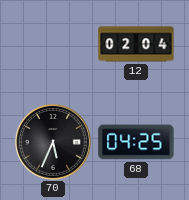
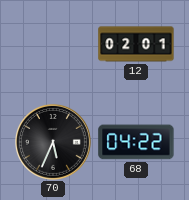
12: 02:04 -> 02:01
68: 04:25 -> 04:22
